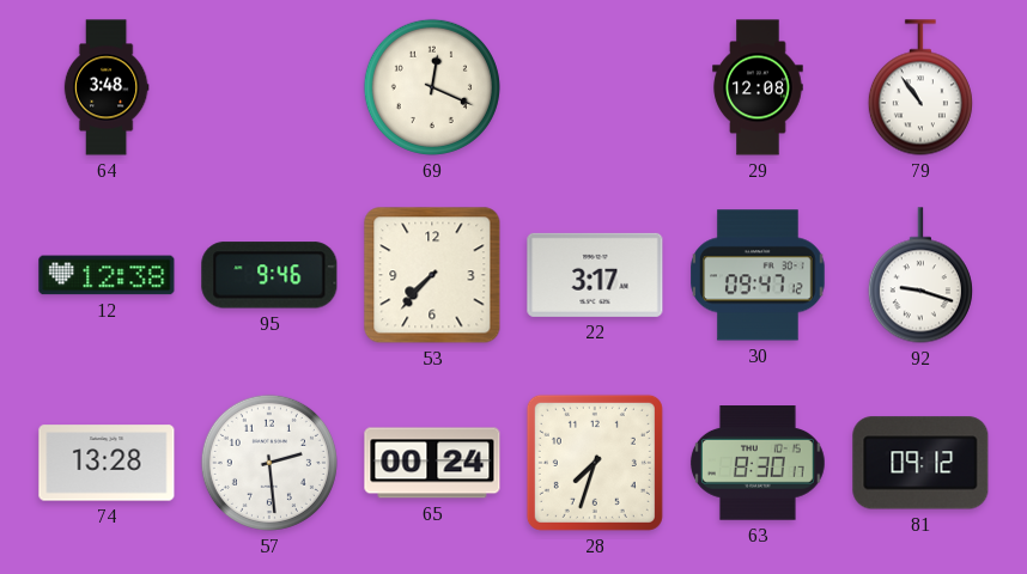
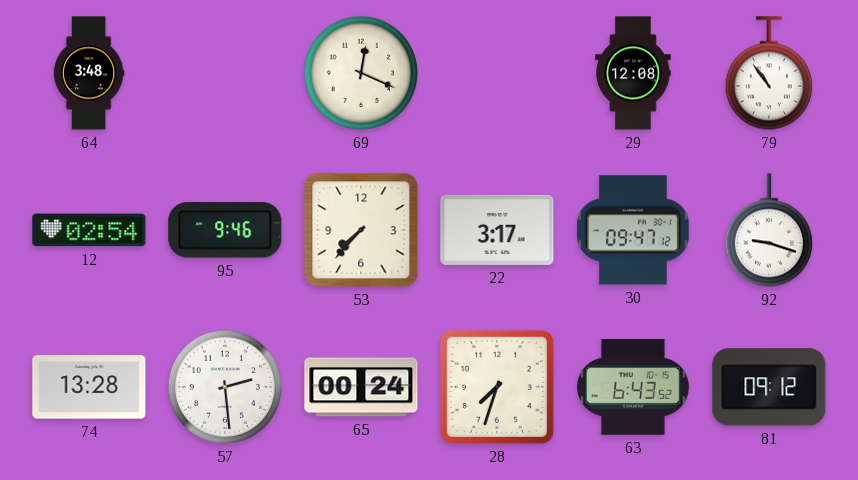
12: 12:38 -> 02:54
63: 8:30 -> 6:43
